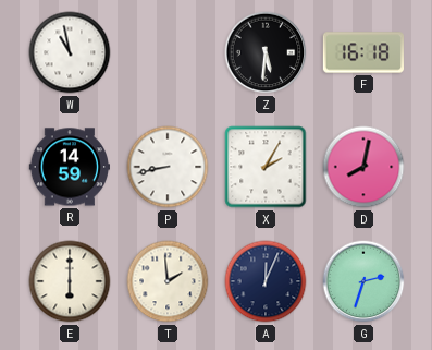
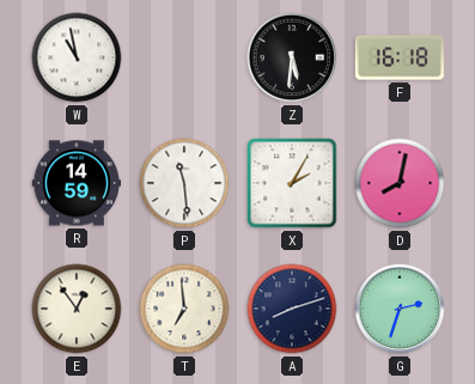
P: 8:43 -> 11:29
E: 6:00 -> 12:54
T: 1:59 -> 6:59
A: 12:04 -> 8:12
